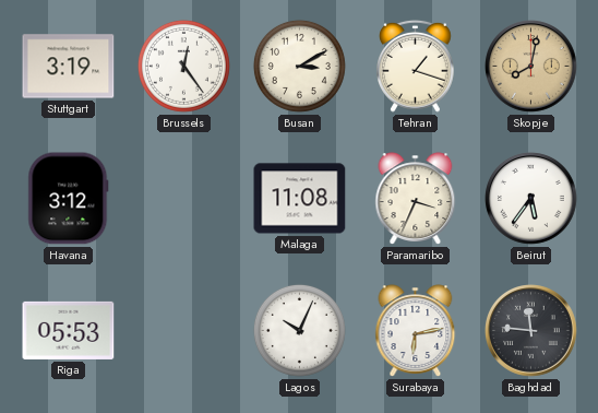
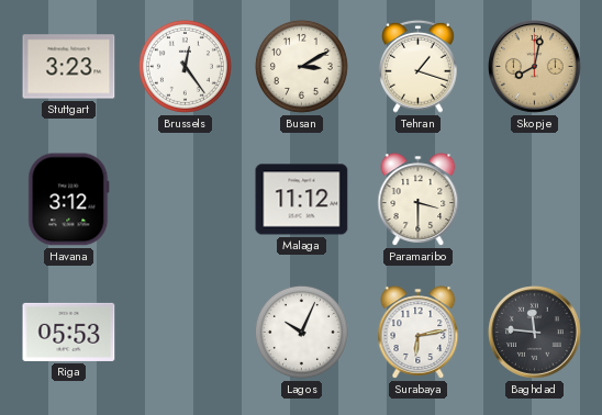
Stuttgart: 3:19 -> 3:23
Malaga: 11:08 -> 11:12
Paramaribo: 3:34 -> 3:30
Beirut: 5:36 -> none
